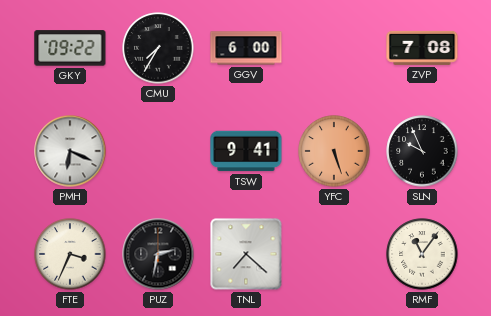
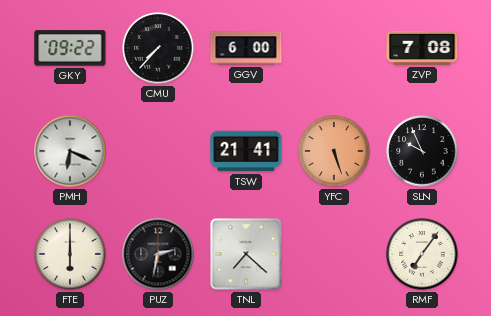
CMU: 7:35 -> 7:37
TSW: 9:41 -> 21:41
FTE: 3:34 -> 6:00
RMF: 11:06 -> 7:06
